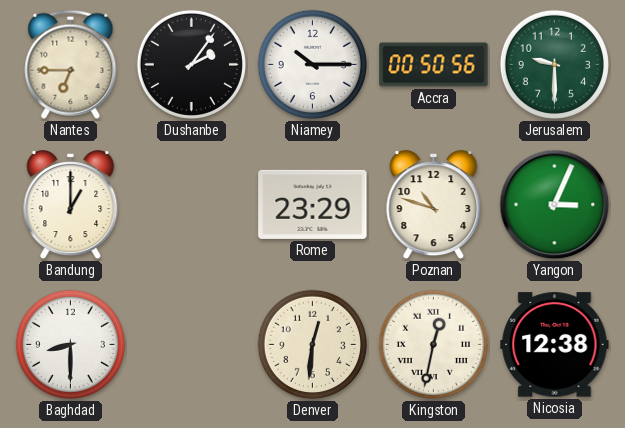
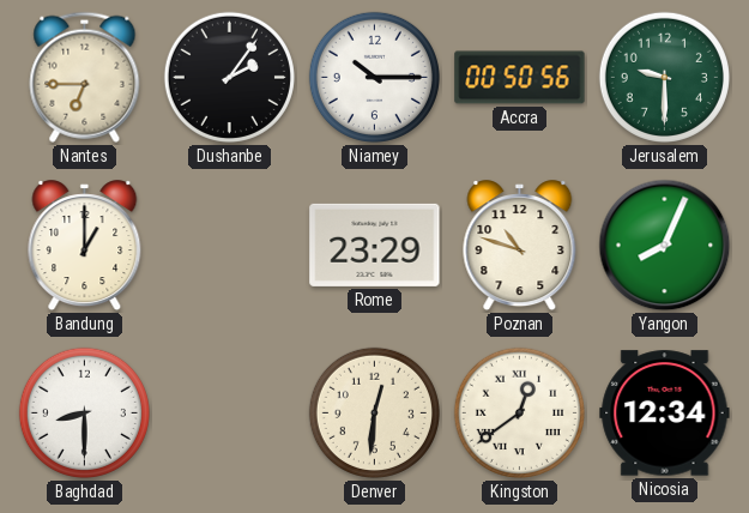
Yangon: 3:04 -> 8:04
Kingston: 12:32 -> 12:39
Nicosia: 12:38 -> 12:34
